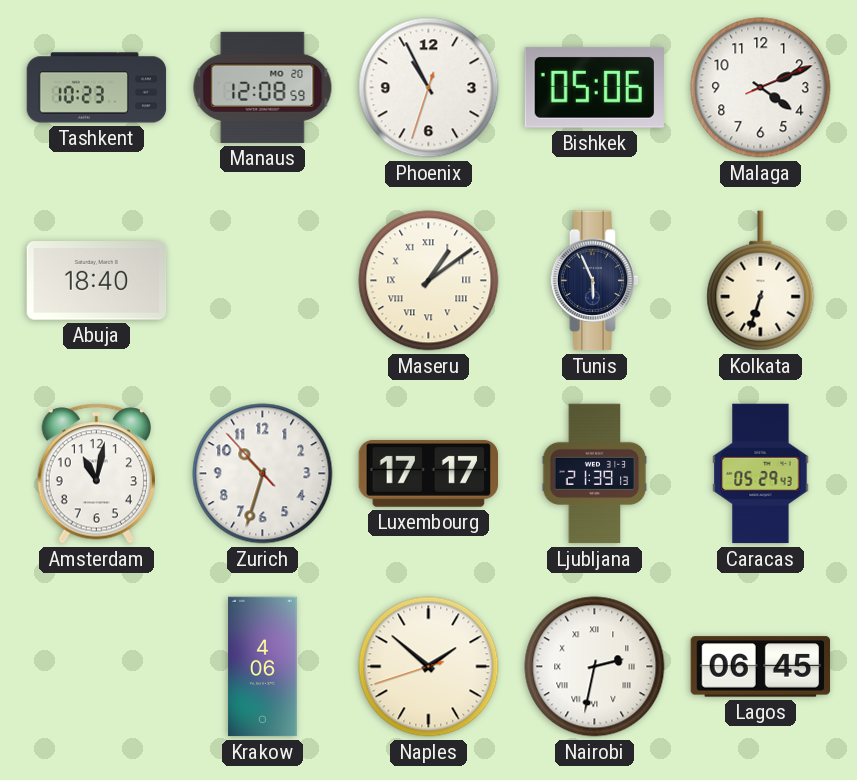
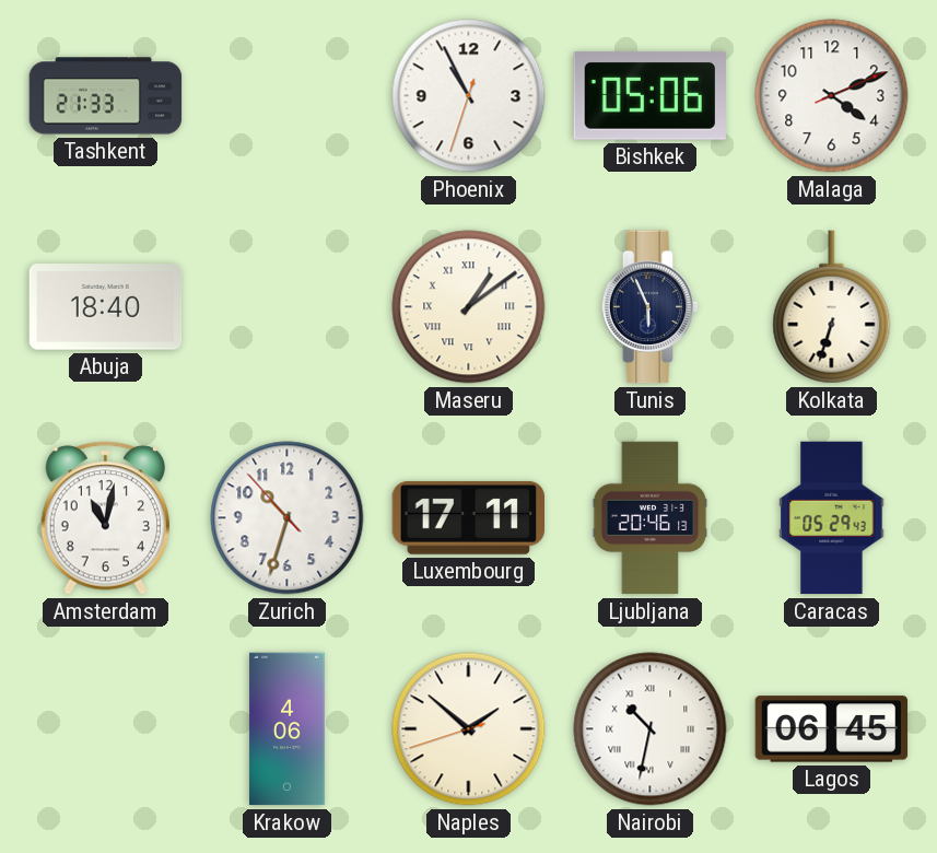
Tashkent: 10:23 -> 21:33
Manaus: 12:08 -> none
Luxembourg: 17:17 -> 17:11
Ljubljana: 21:39 -> 20:46
Nairobi: 2:32 -> 10:32
